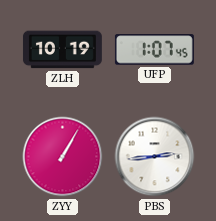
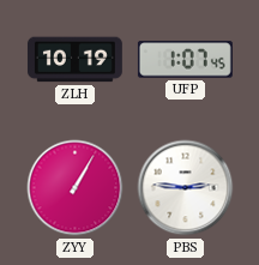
PBS: 2:44 -> 2:46
